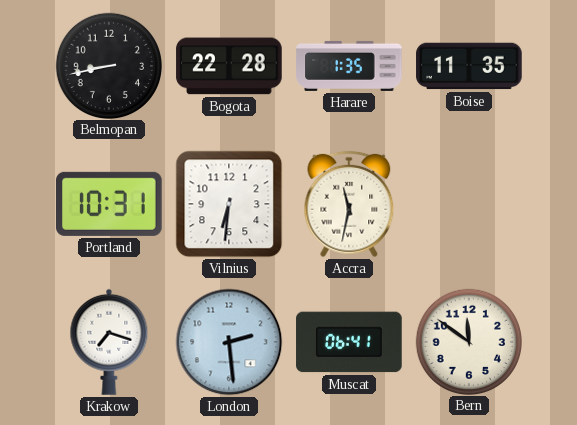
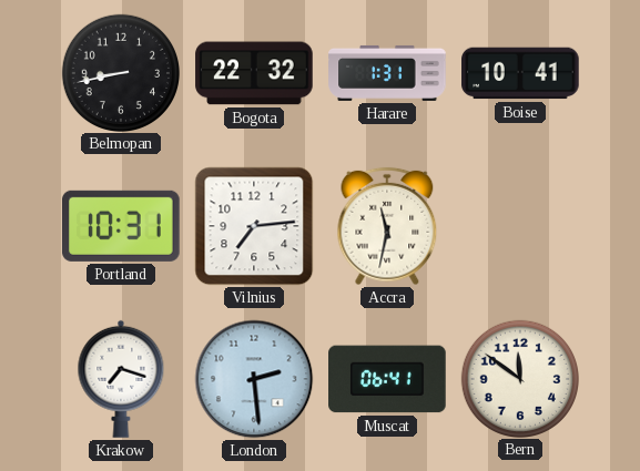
Bogota: 22:28 -> 22:32
Harare: 1:35 -> 1:31
Boise: 11:35 -> 10:41
Vilnius: 6:31 -> 7:14
